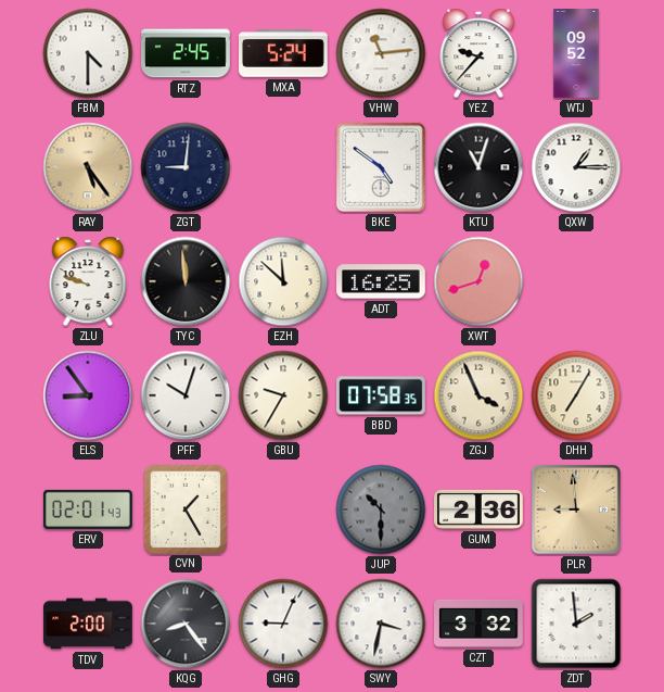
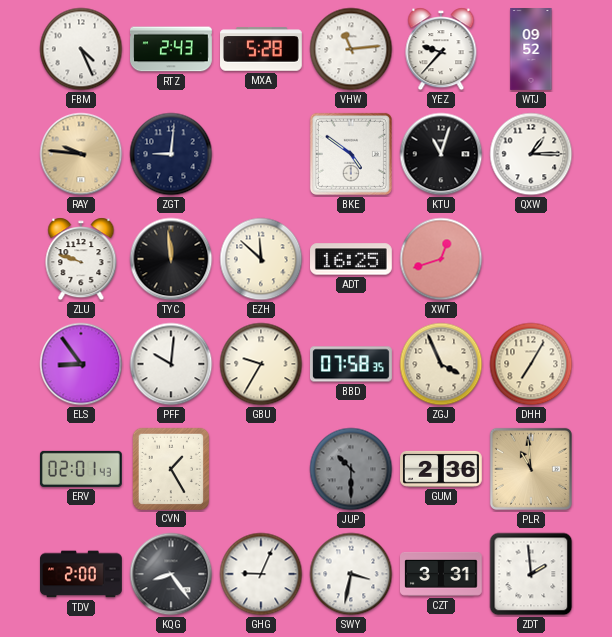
FBM: 4:30 -> 4:26
RTZ: 2:45 -> 2:43
MXA: 5:24 -> 5:28
RAY: 5:24 -> 9:46
PFF: 10:03 -> 10:01
PLR: 8:59 -> 10:59
CZT: 3:32 -> 3:31
